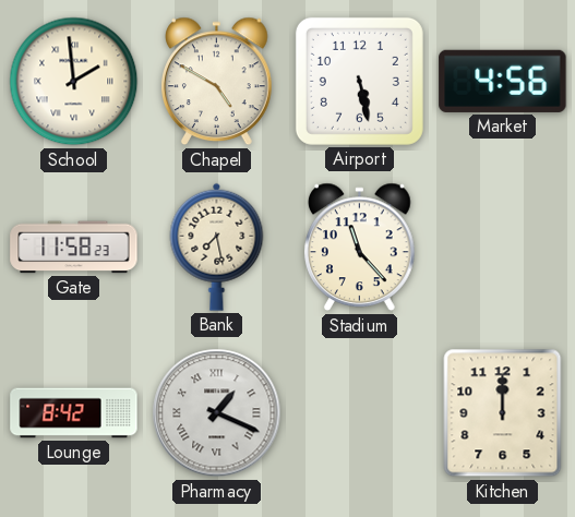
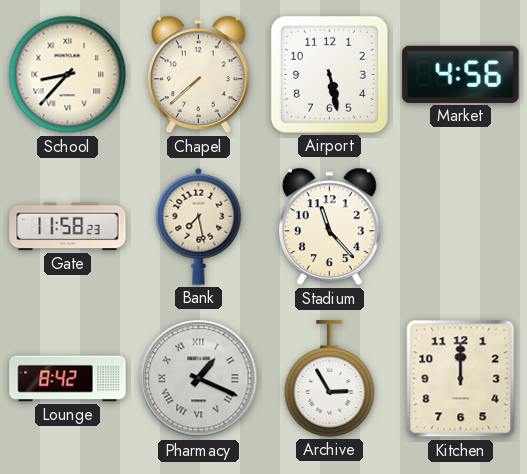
School: 1:59 -> 8:37
Chapel: 4:50 -> 7:38
Archive: none -> 2:55
